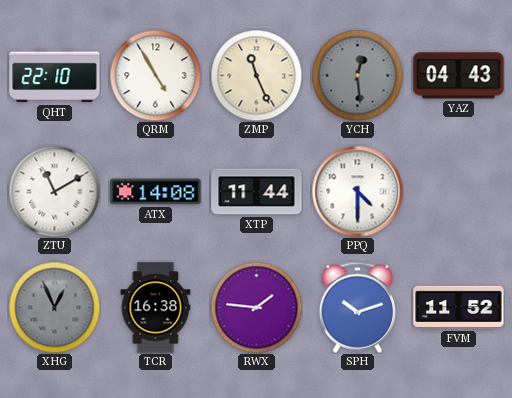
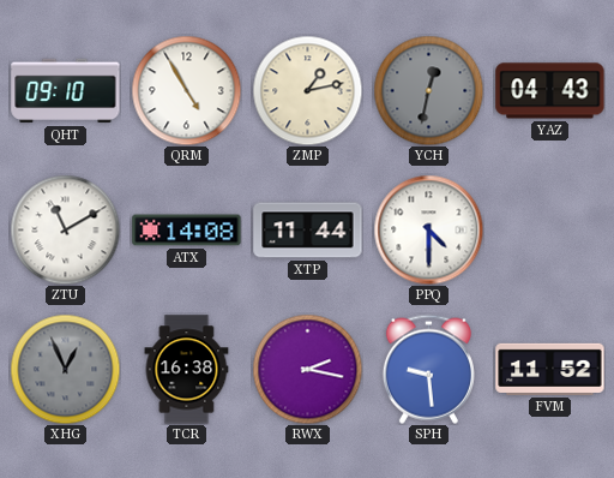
QHT: 22:10 -> 09:10
ZMP: 11:26 -> 1:13
YCH: 12:29 -> 12:32
RWX: 1:46 -> 2:17
SPH: 10:12 -> 9:29
